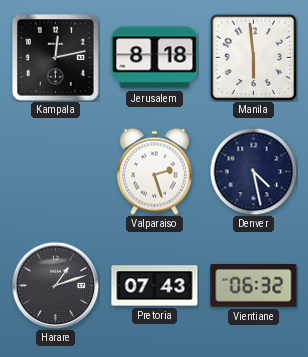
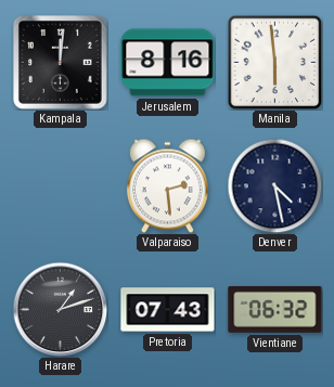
Kampala: 12:13 -> 12:01
Jerusalem: 8:18 -> 8:16
Valparaiso: 2:27 -> 2:29
